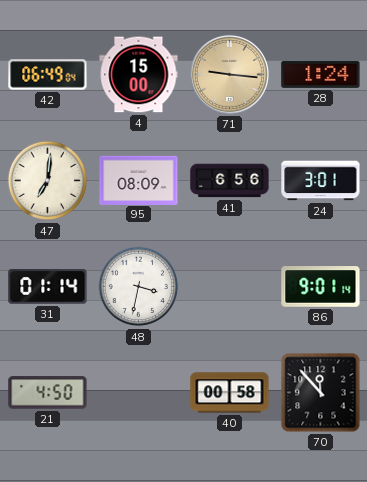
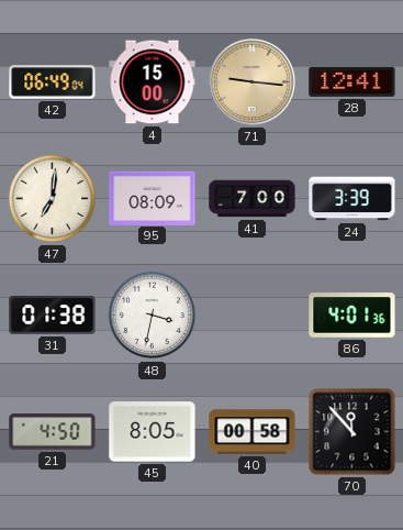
28: 1:24 -> 12:41
41: 6:56 -> 7:00
24: 3:01 -> 3:39
31: 01:14 -> 01:38
86: 9:01 -> 4:01
45: none -> 8:05
